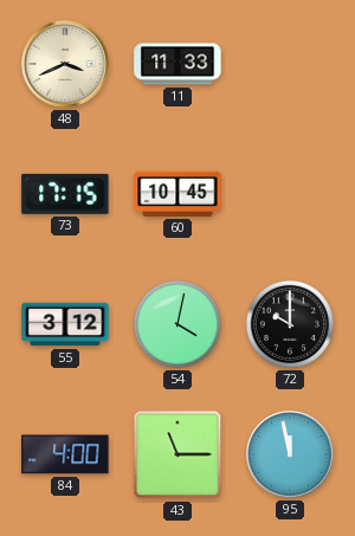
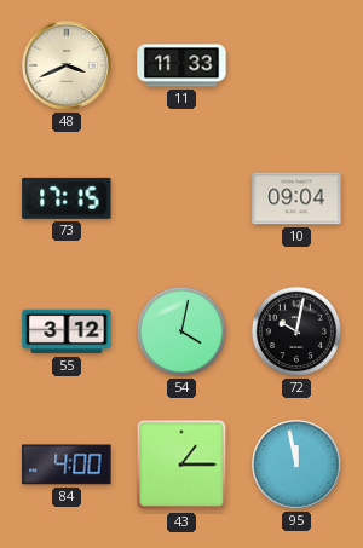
60: 10:45 -> none
10: none -> 09:04
72: 10:00 -> 10:02
43: 11:15 -> 1:15
